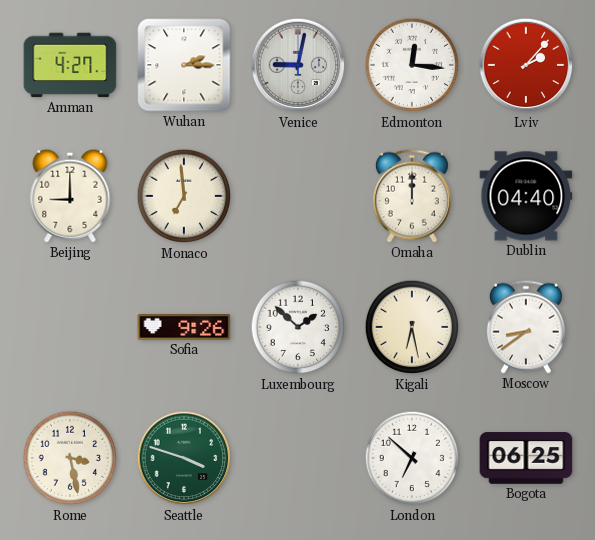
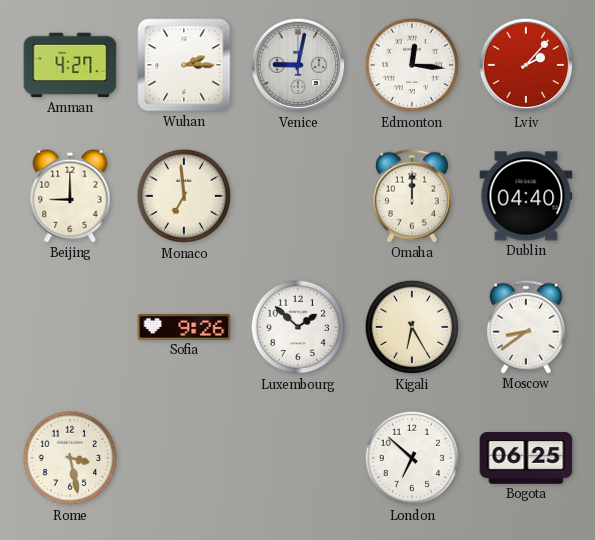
Kigali: 6:28 -> 6:25
Seattle: 3:48 -> none
